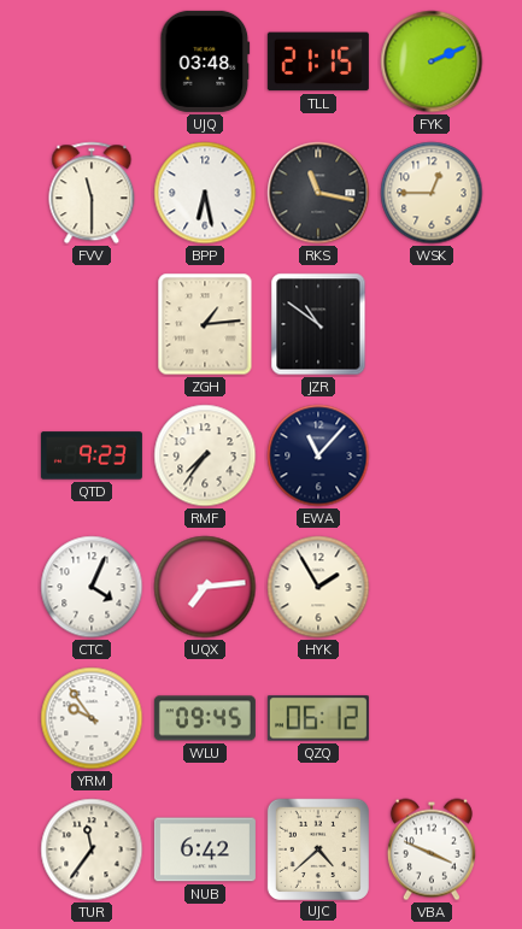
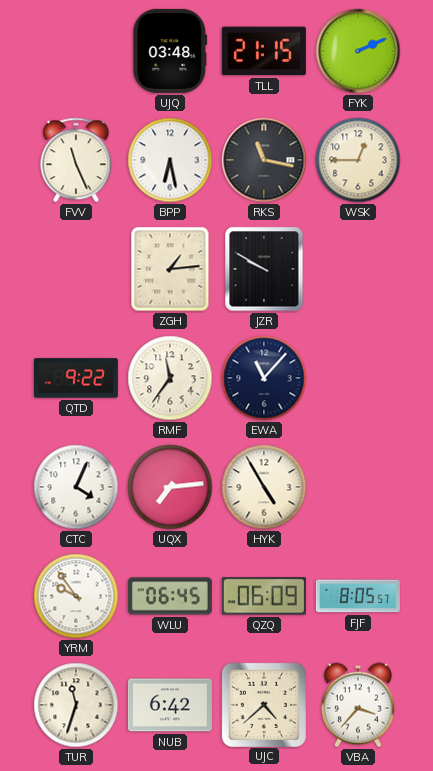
FVV: 11:30 -> 11:26
JZR: 10:51 -> 9:50
QTD: 9:23 -> 9:22
RMF: 7:36 -> 11:36
HYK: 1:55 -> 4:55
WLU: 09:45 -> 06:45
QZQ: 06:12 -> 06:09
FJF: none -> 8:05
TUR: 11:36 -> 11:33
VBA: 3:49 -> 3:37
